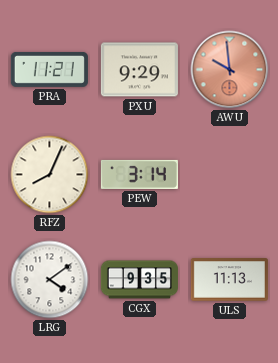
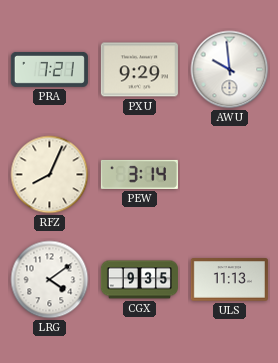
PRA: 11:21 -> 7:21
AWU dial: salmon -> white
